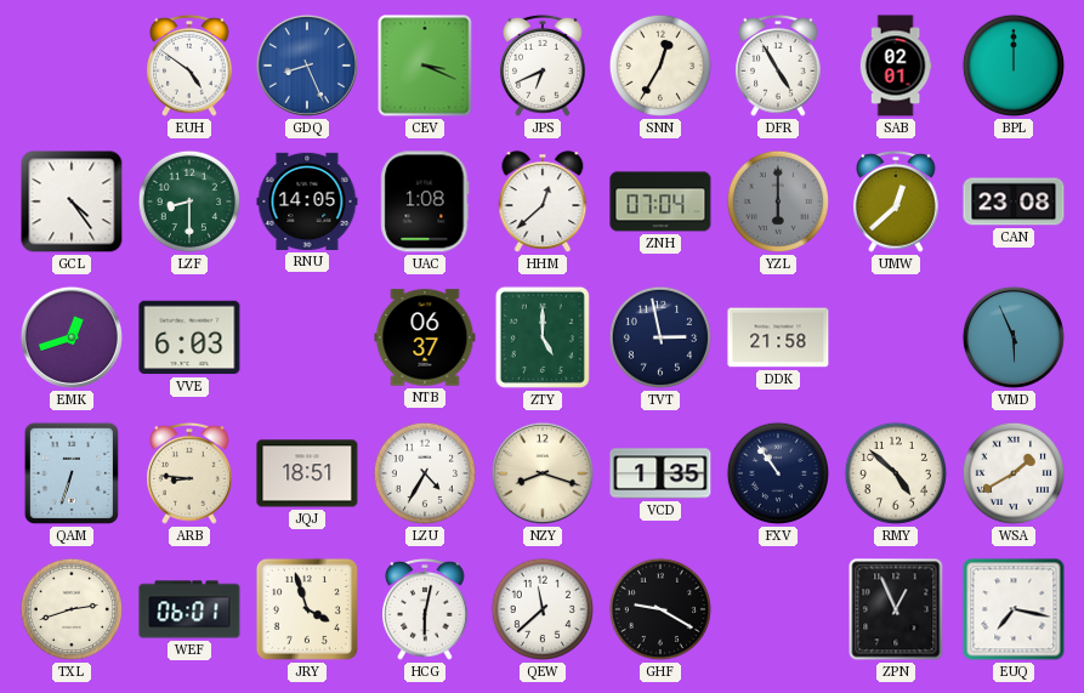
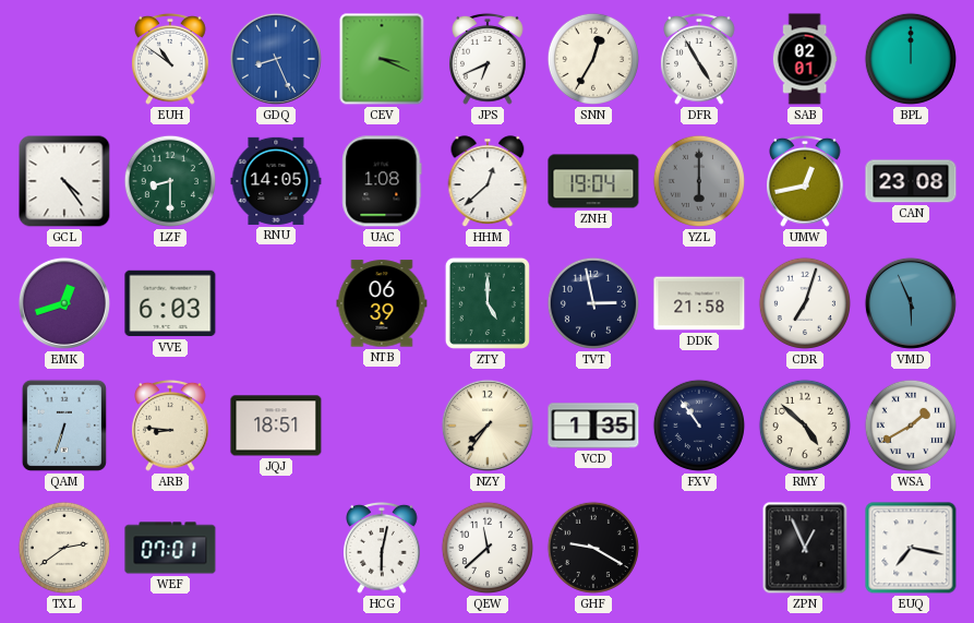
EUH: 4:51 -> 10:51
ZNH: 07:04 -> 19:04
UMW: 12:38 -> 12:43
NTB: 06:37 -> 06:39
CDR: none -> 7:03
LZU: 4:35 -> none
NZY: 8:18 -> 7:36
TXL: 2:42 -> 2:39
WEF: 06:01 -> 07:01
JRY: 3:57 -> none
